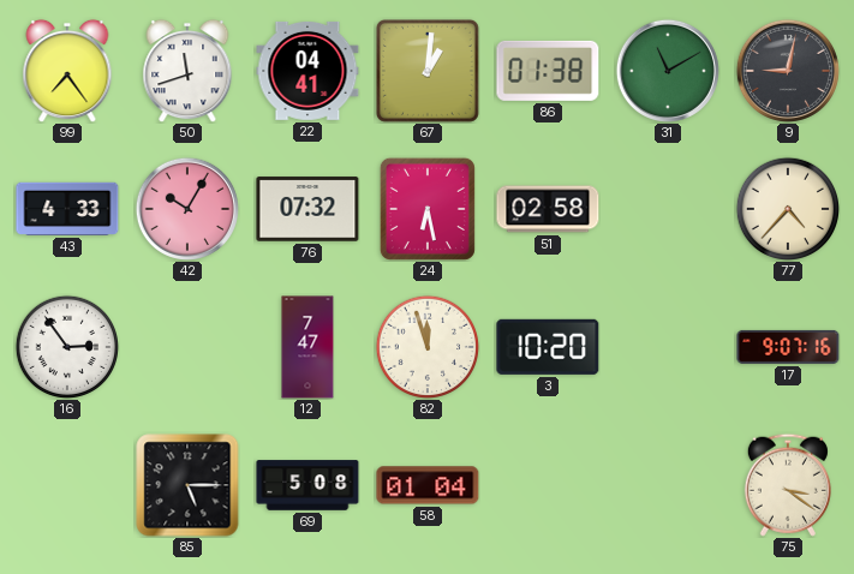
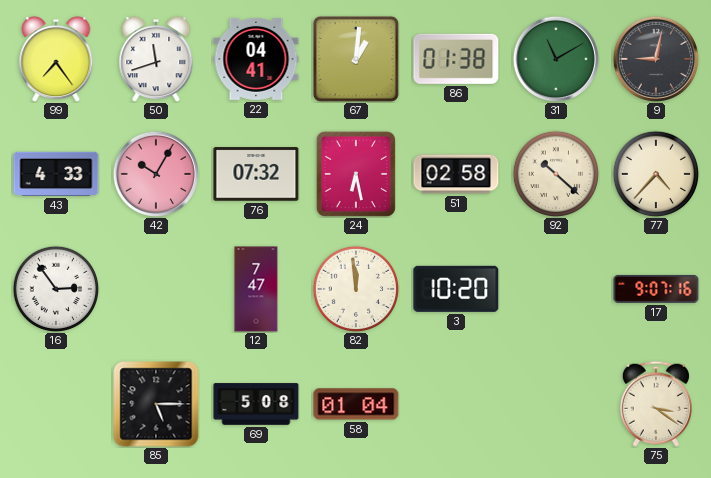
92: none -> 10:22
82: 11:57 -> 11:59
